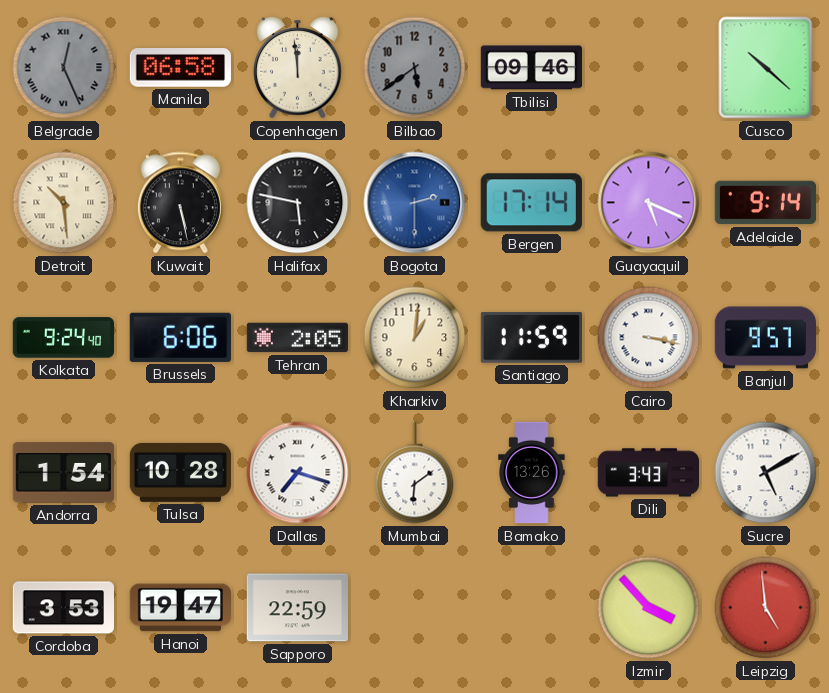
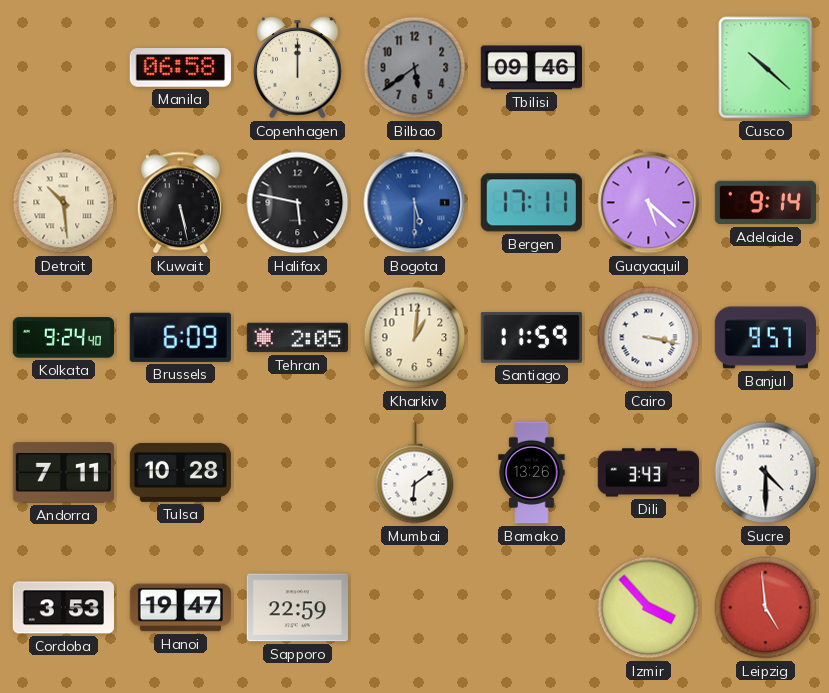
Belgrade: 12:26 -> none
Copenhagen: 11:59 -> 12:00
Bogota: 2:30 -> 5:30
Bergen: 17:14 -> 17:11
Guayaquil: 5:19 -> 5:22
Brussels: 6:06 -> 6:09
Andorra: 1:54 -> 7:11
Dallas: 7:18 -> none
Sucre: 5:10 -> 4:30
